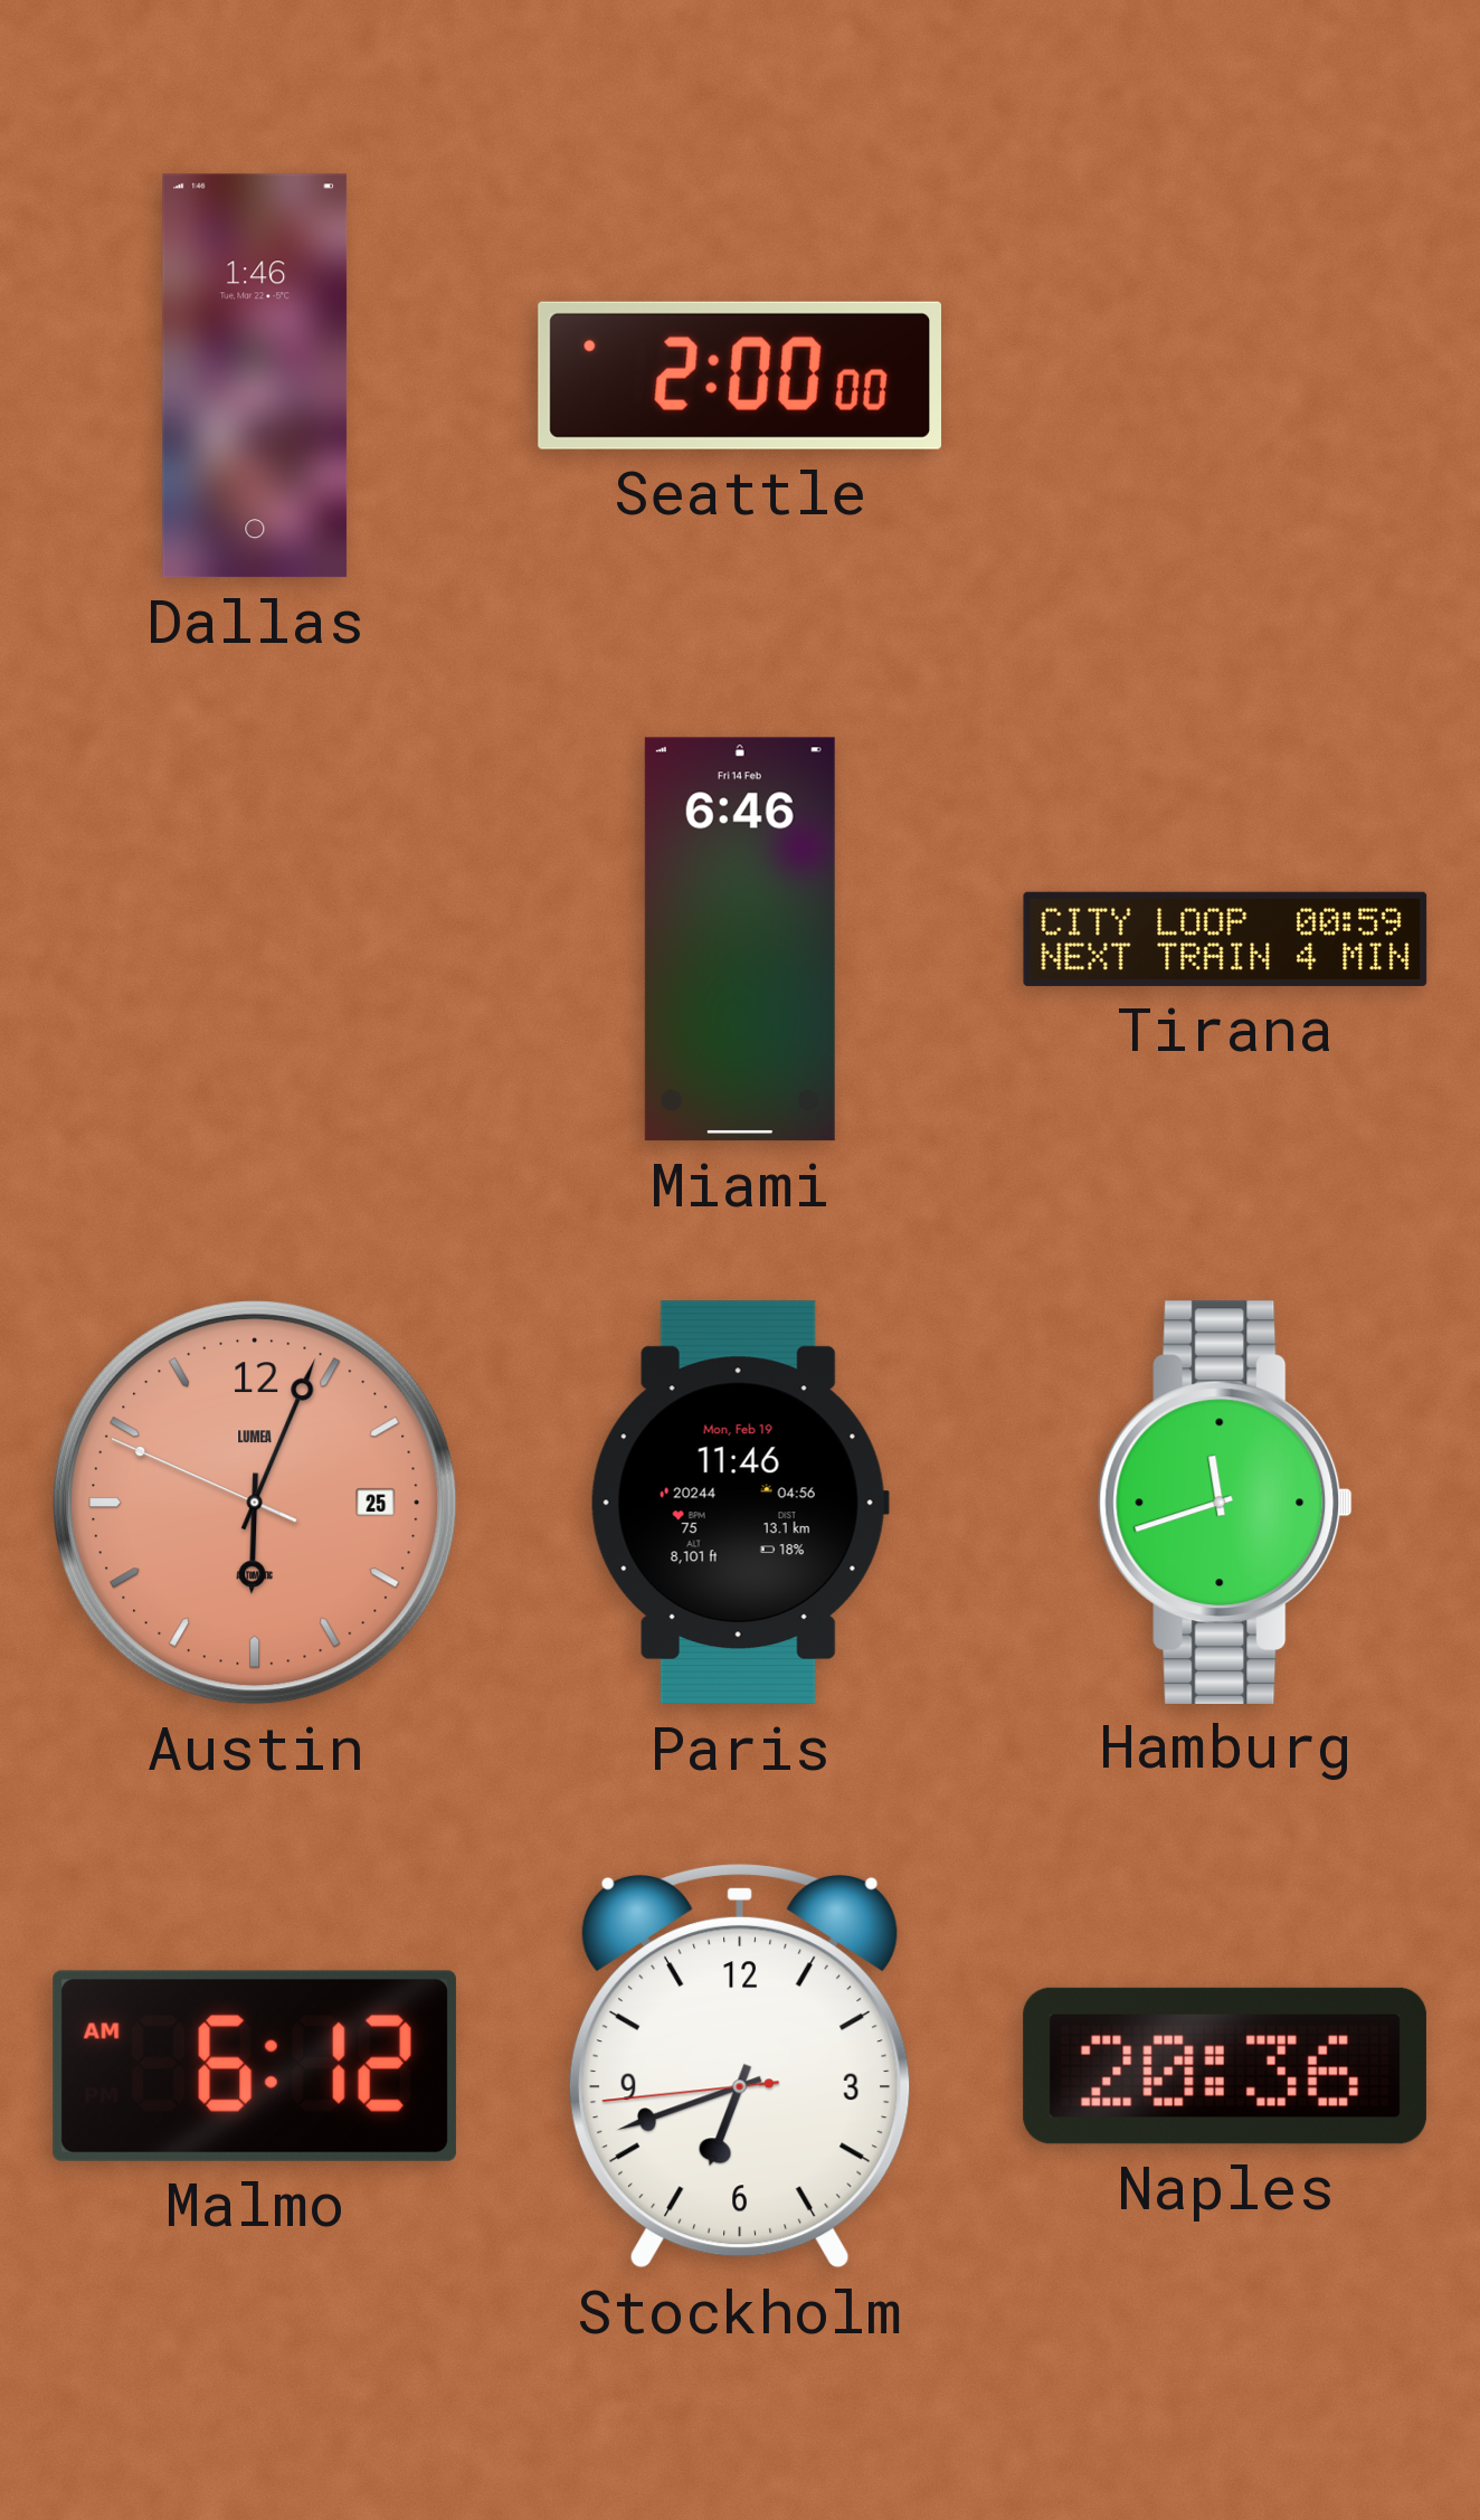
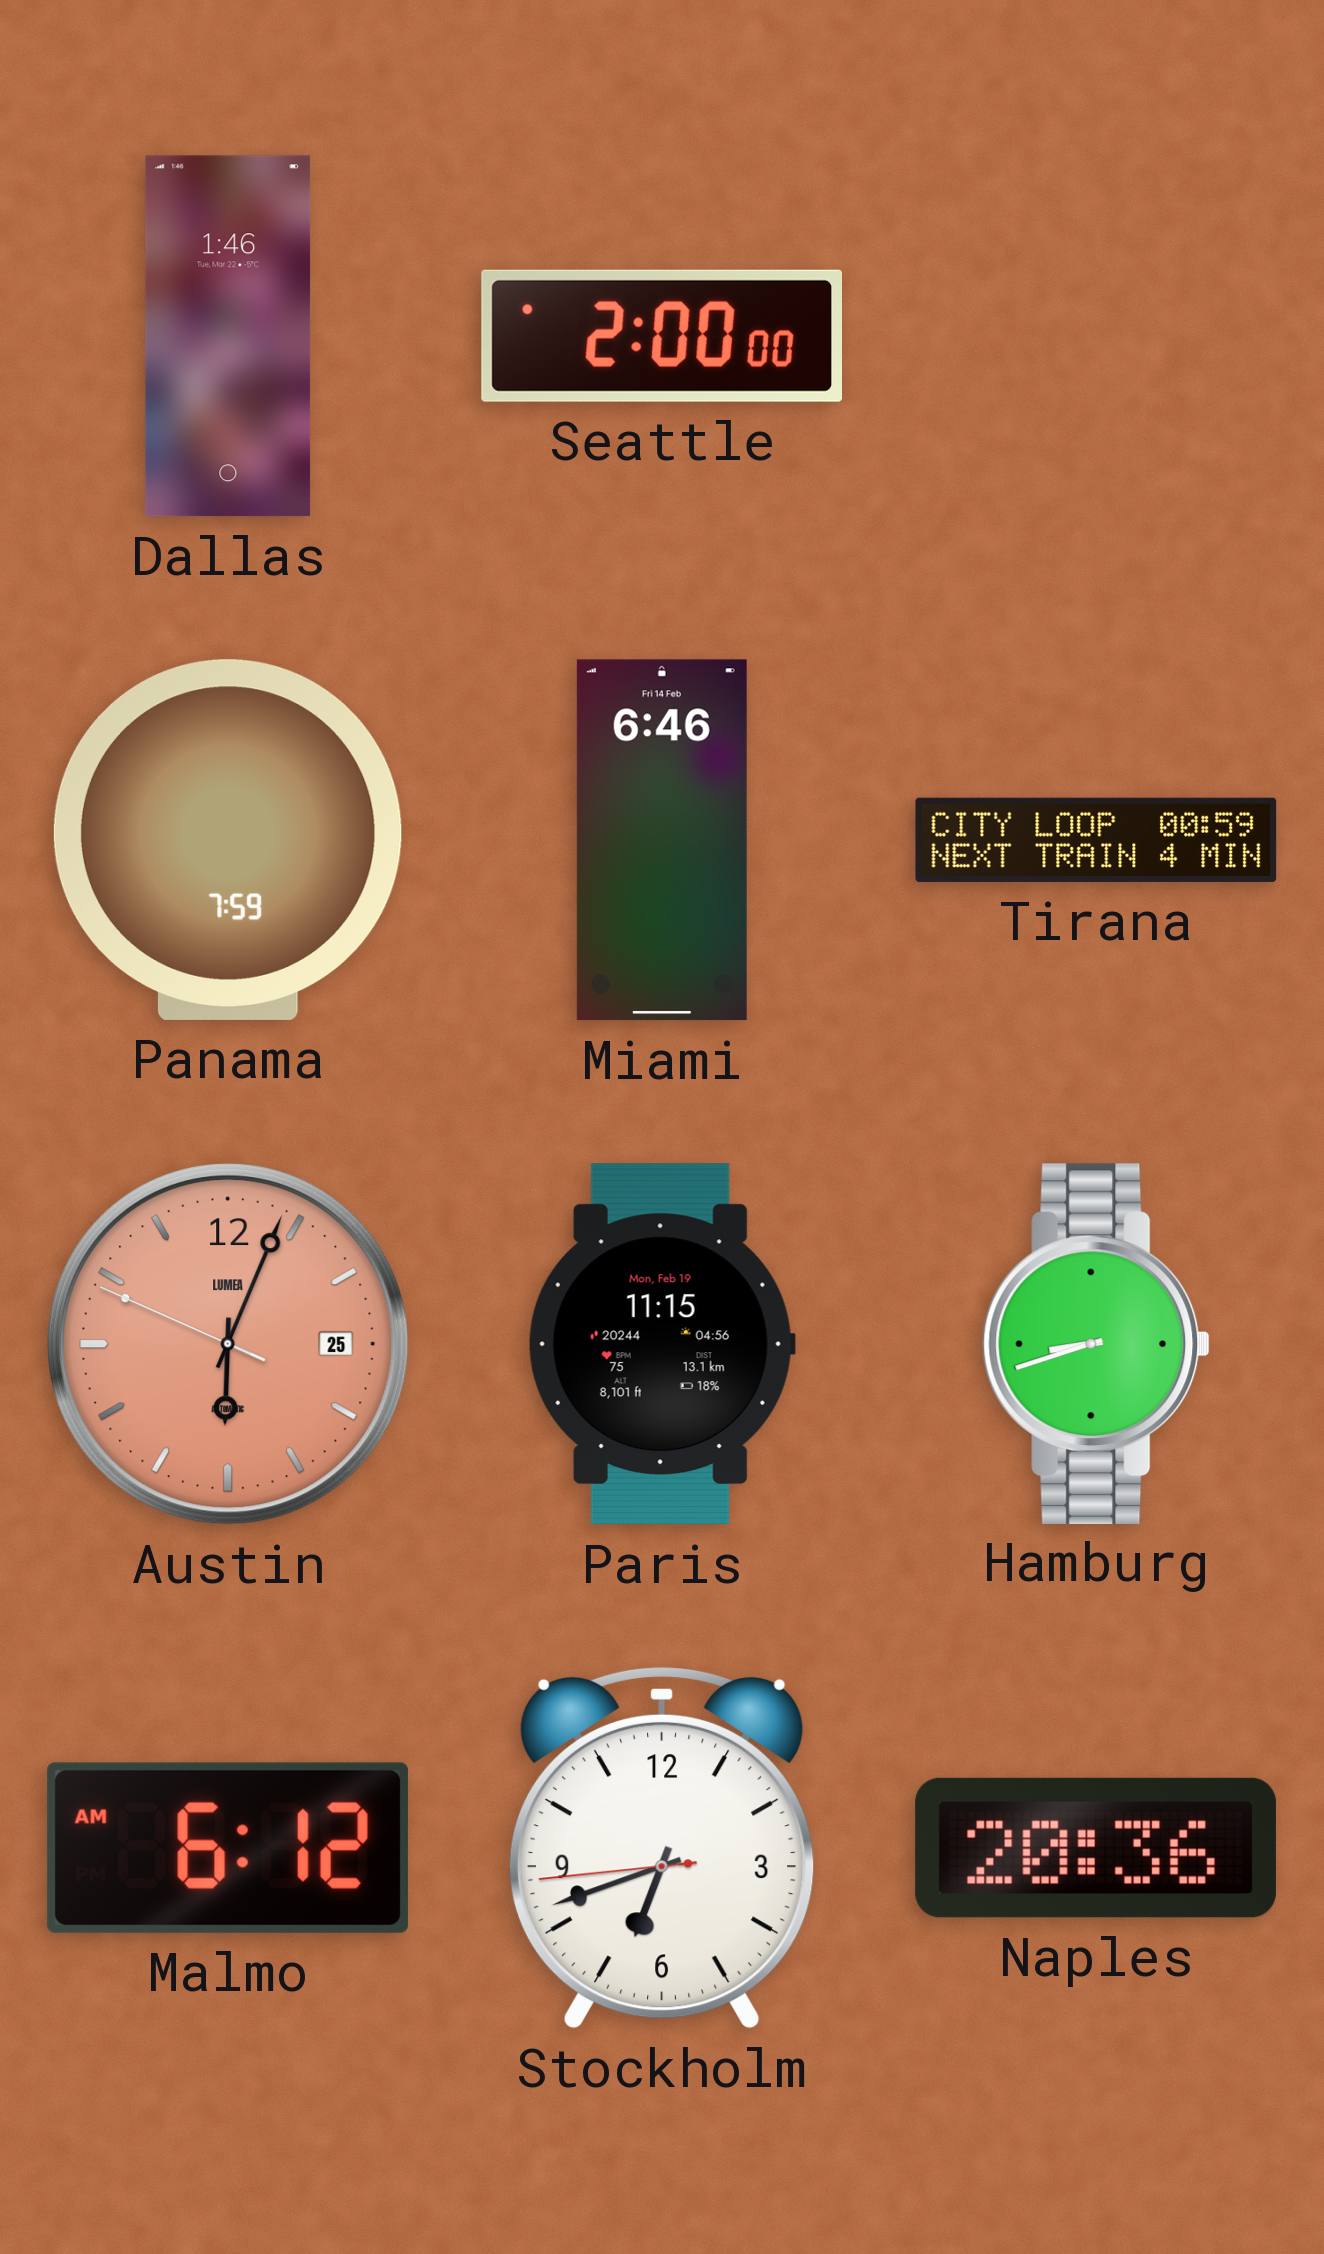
Panama: none -> 7:59
Paris: 11:46 -> 11:15
Hamburg: 11:42 -> 8:42
